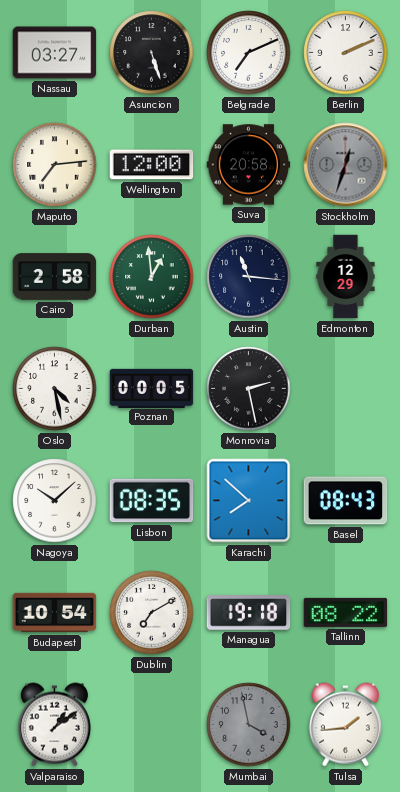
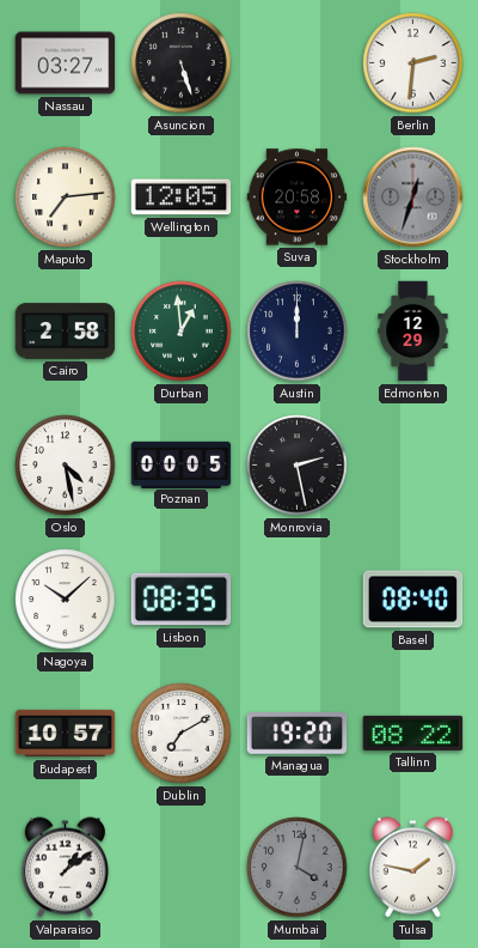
Belgrade: 7:11 -> none
Berlin: 2:11 -> 2:31
Wellington: 12:00 -> 12:05
Austin: 11:16 -> 12:00
Karachi: 7:52 -> none
Basel: 08:43 -> 08:40
Budapest: 10:54 -> 10:57
Managua: 19:18 -> 19:20
Mumbai: 3:58 -> 4:02
Tulsa: 1:44 -> 1:47
